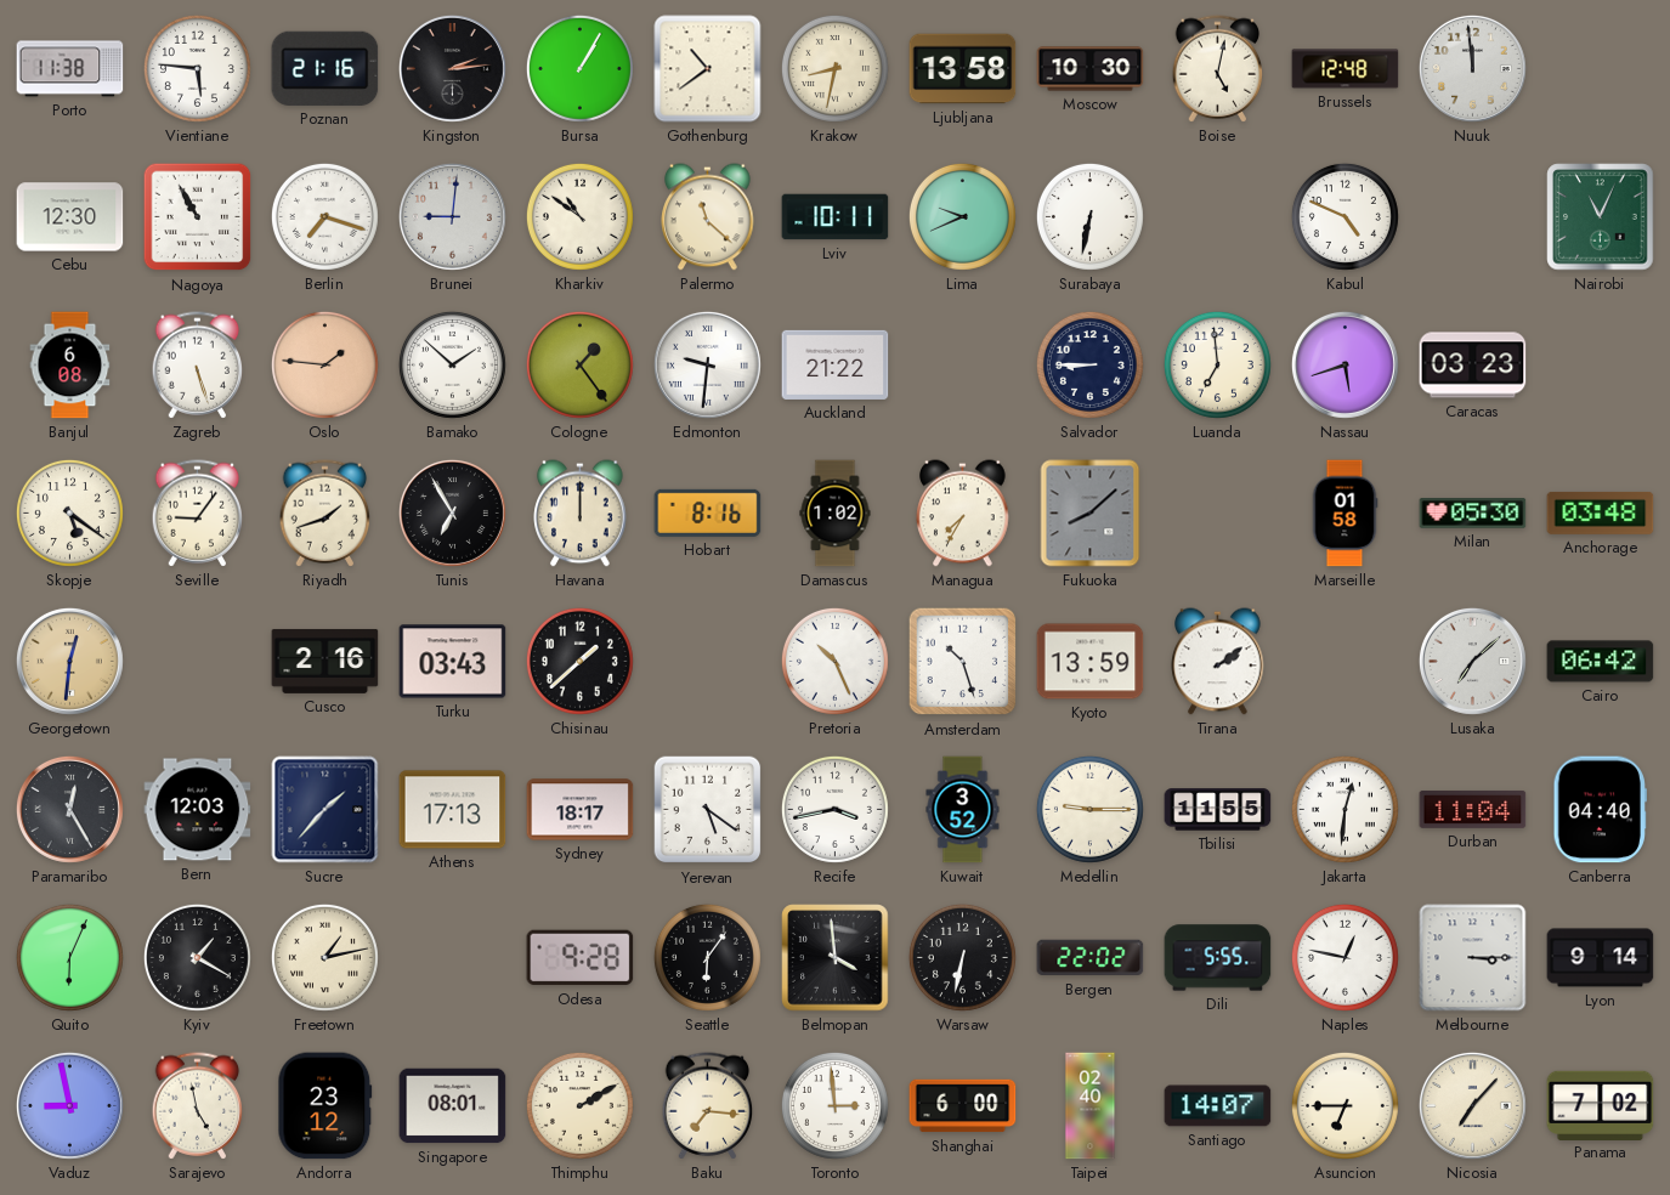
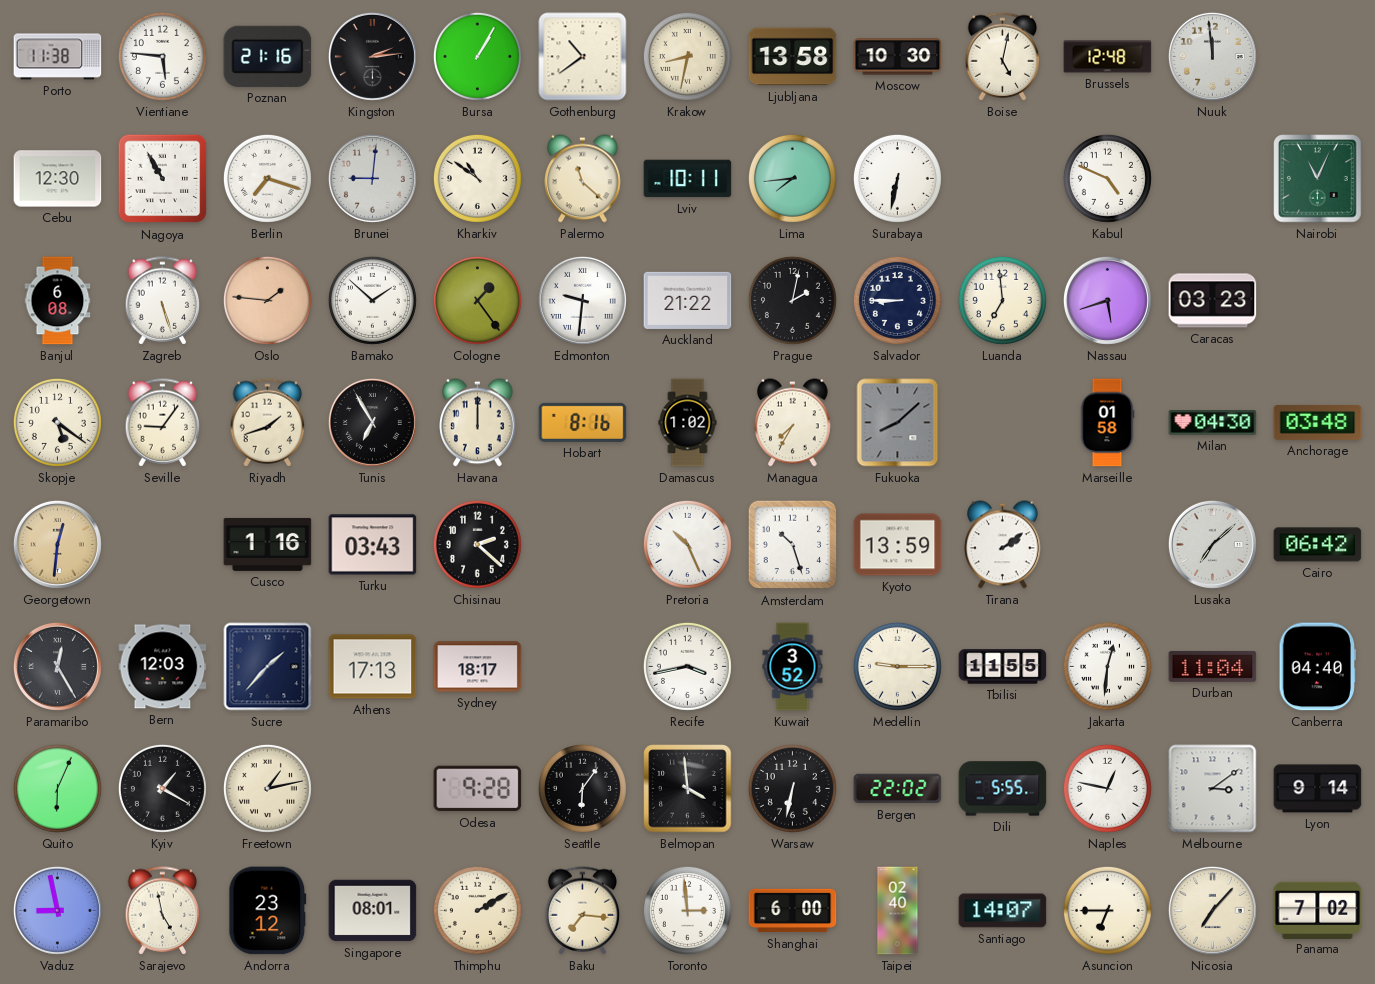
Lima: 9:41 -> 7:44
Prague: none -> 2:02
Milan: 05:30 -> 04:30
Cusco: 2:16 -> 1:16
Chisinau: 1:38 -> 2:22
Yerevan: 5:21 -> none
Melbourne: 3:15 -> 3:09
